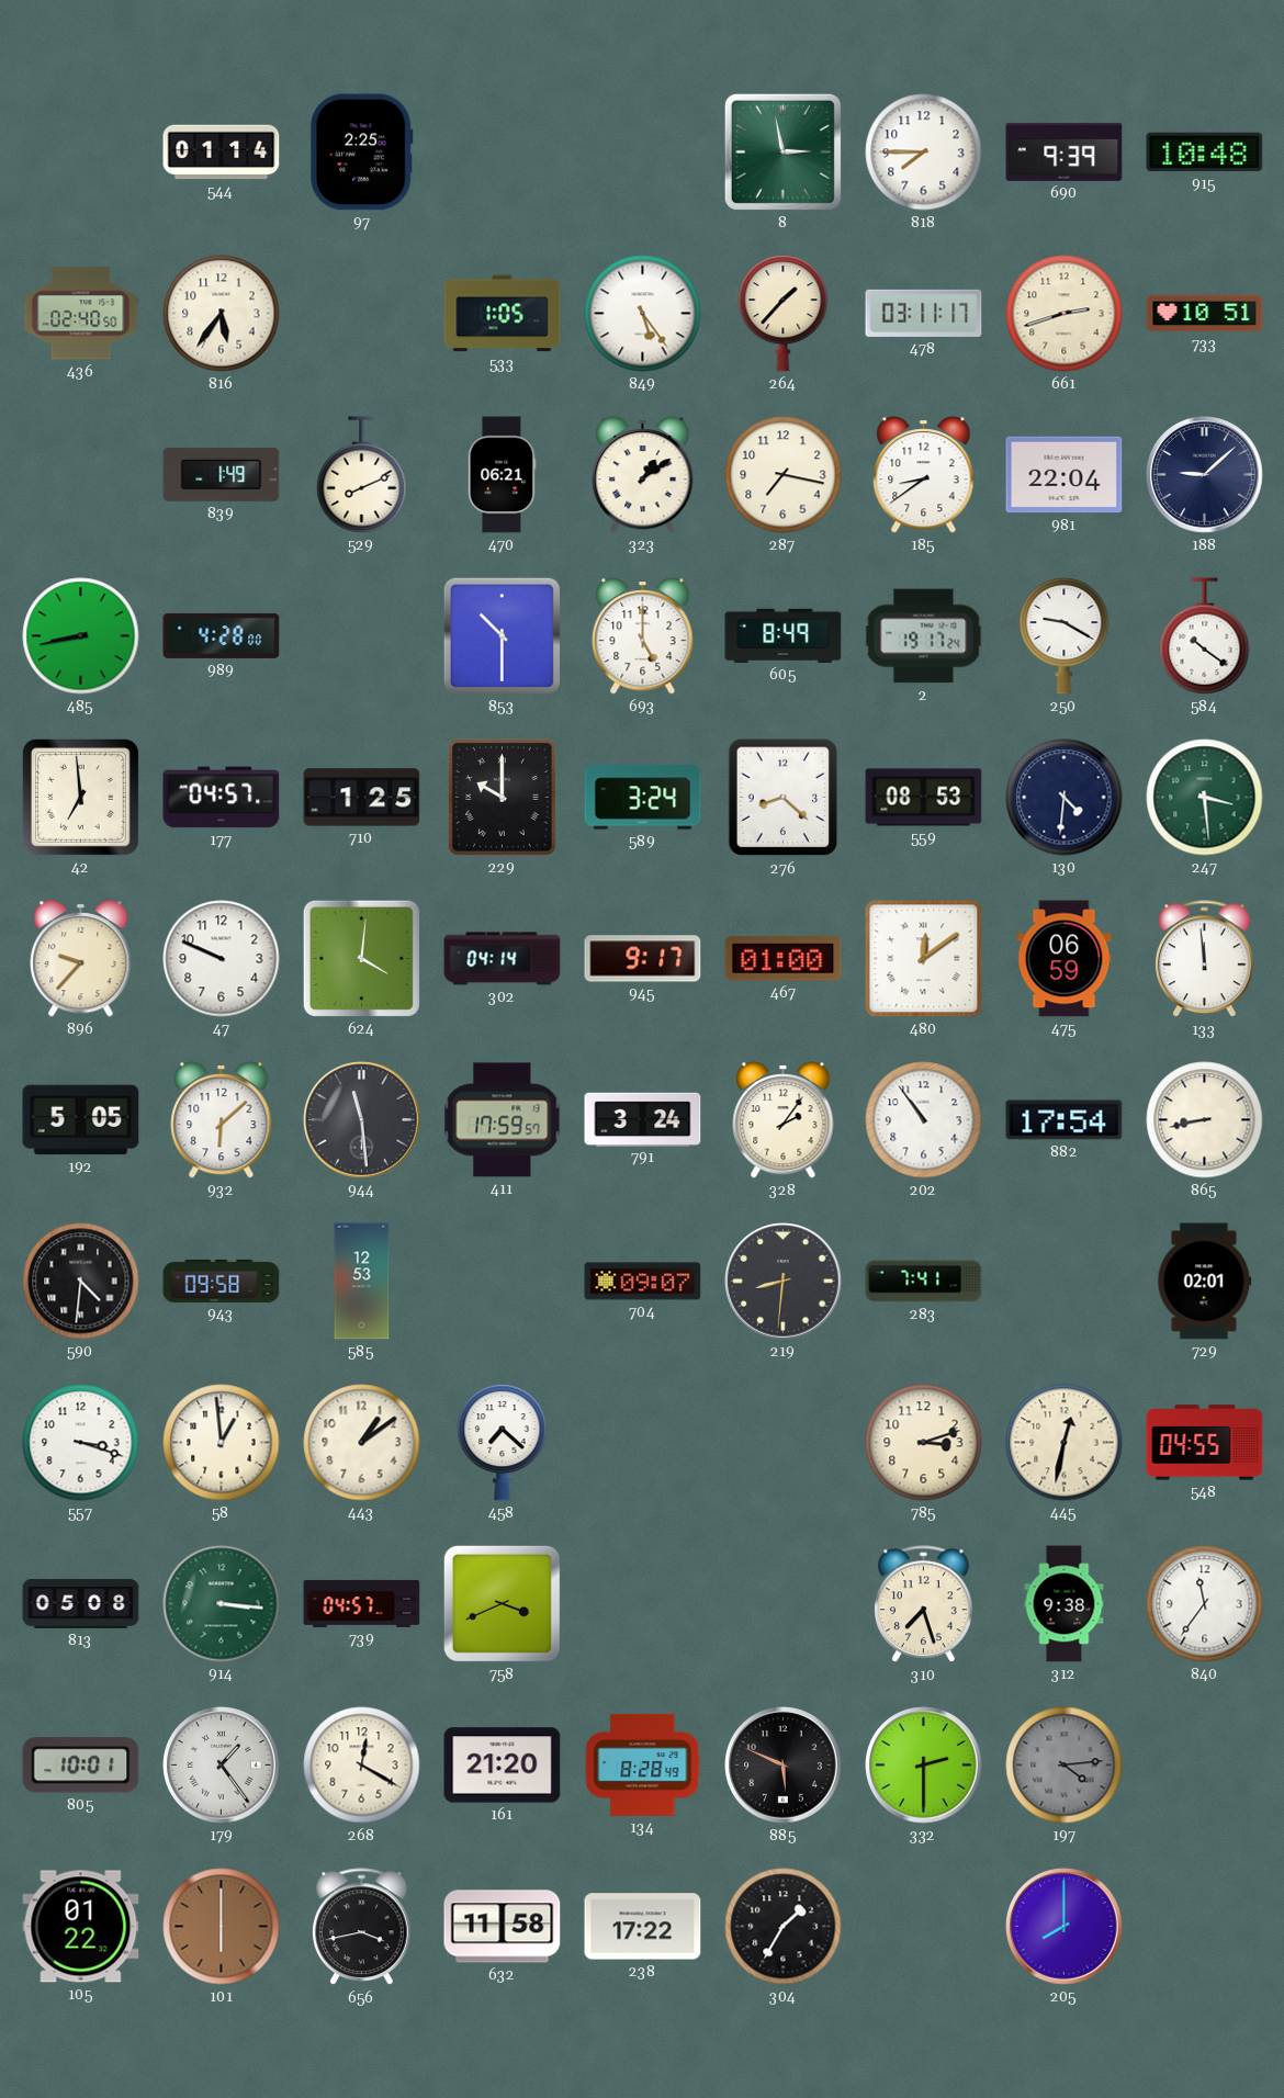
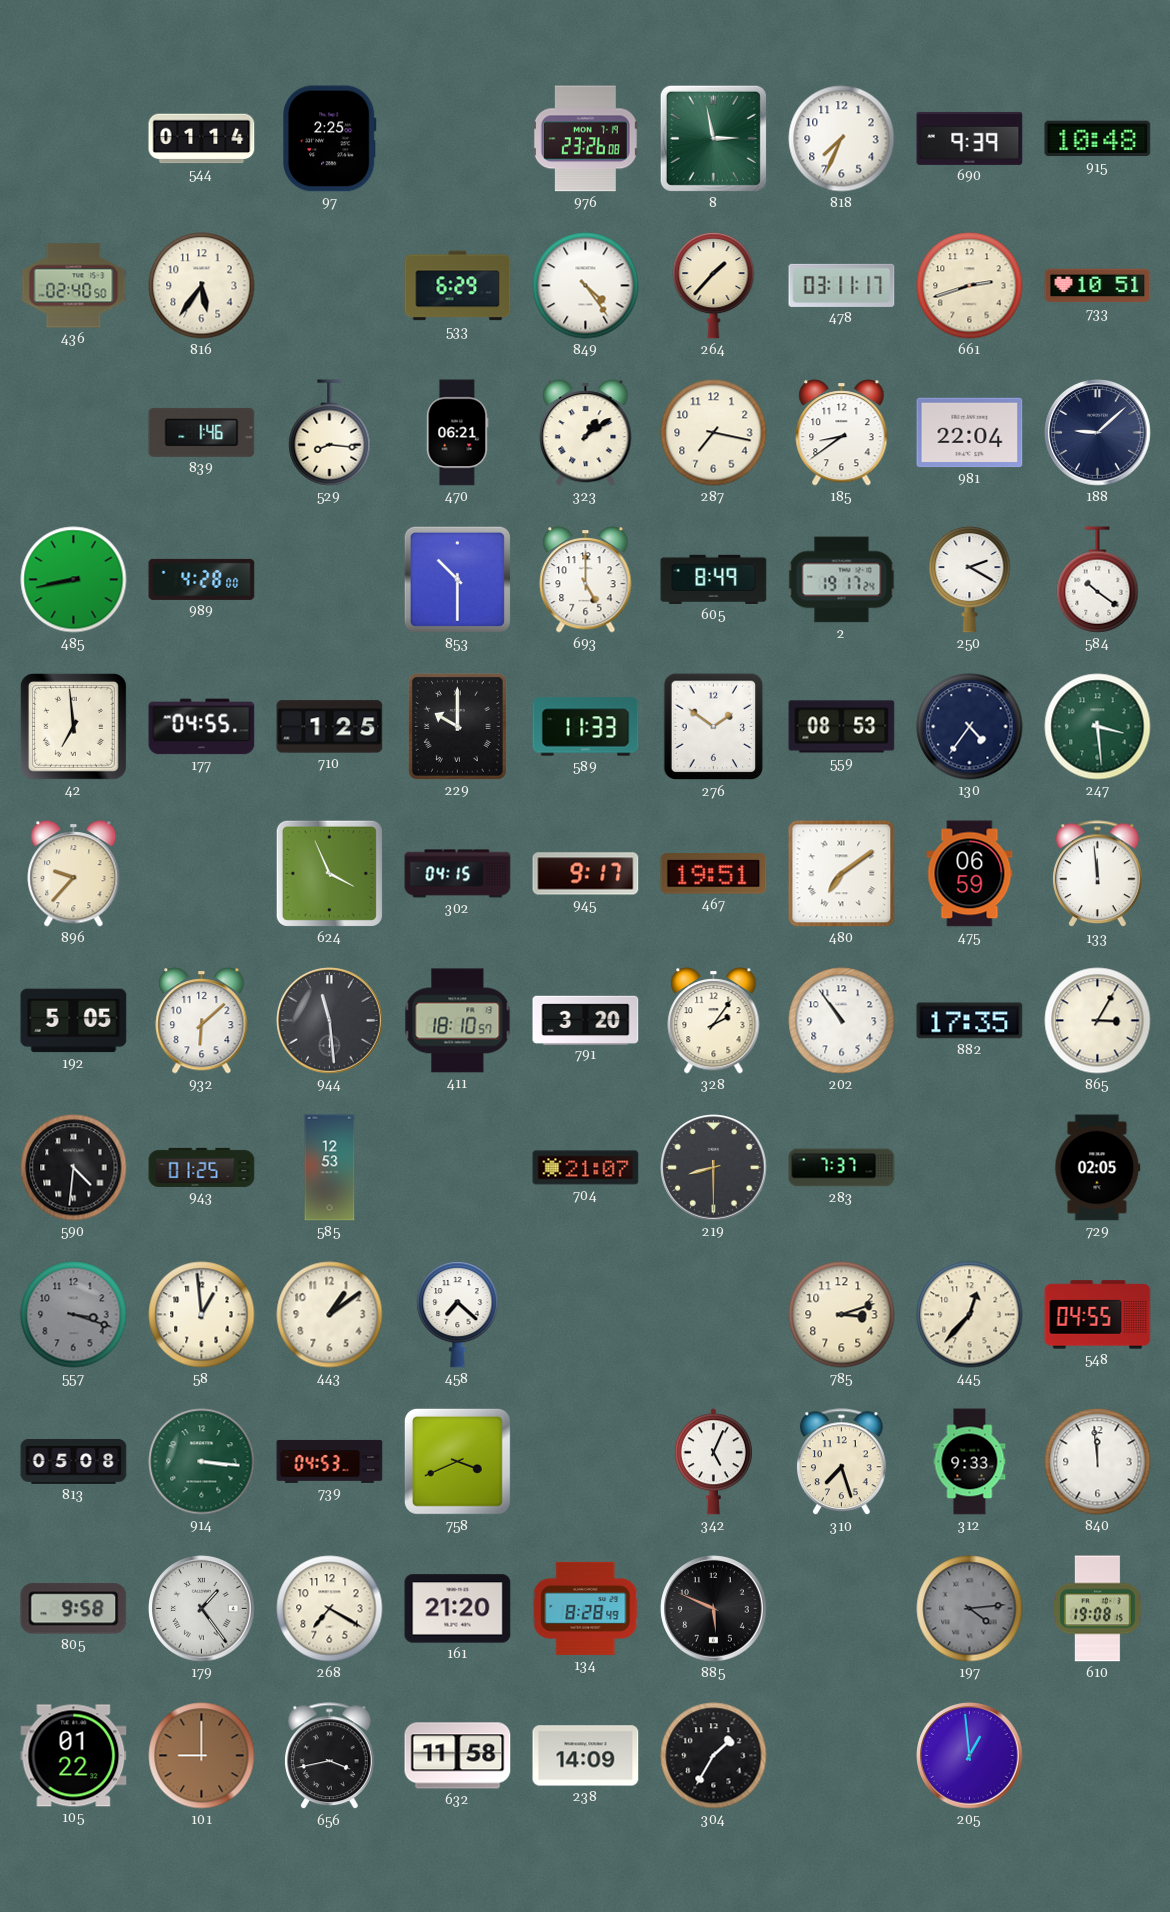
976: none -> 23:26
818: 7:45 -> 7:34
533: 1:05 -> 6:29
849: 5:24 -> 4:24
839: 1:49 -> 1:46
529: 8:11 -> 8:16
250: 9:20 -> 2:20
177: 04:57 -> 04:55
589: 3:24 -> 11:33
276: 8:22 -> 1:51
130: 4:31 -> 4:36
47: 9:49 -> none
624: 4:01 -> 3:56
302: 04:14 -> 04:15
467: 01:00 -> 19:51
480: 12:09 -> 7:09
411: 17:59 -> 18:10
791: 3:24 -> 3:20
882: 17:54 -> 17:35
865: 8:43 -> 3:05
943: 09:58 -> 01:25
704: 09:07 -> 21:07
219: 8:31 -> 8:30
283: 7:41 -> 7:37
729: 02:01 -> 02:05
557 dial: white -> grey
445: 12:32 -> 12:37
739: 04:57 -> 04:53
342: none -> 5:04
312: 9:38 -> 9:33
840: 11:36 -> 11:59
805: 10:01 -> 9:58
268: 12:20 -> 7:20
332: 2:30 -> none
610: none -> 19:08
101: 6:00 -> 9:00
238: 17:22 -> 14:09
205: 8:00 -> 12:59
